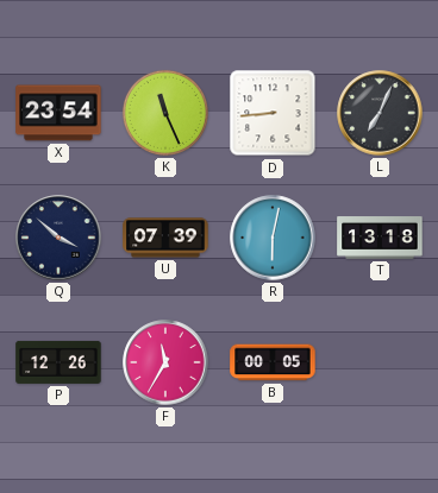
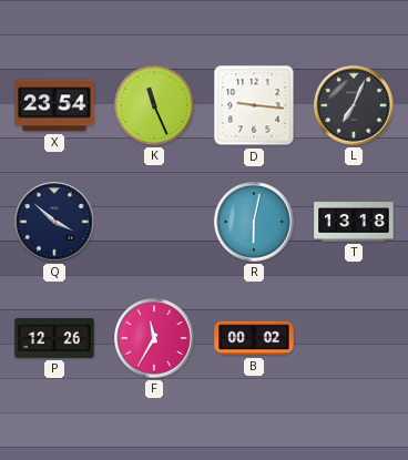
D: 8:44 -> 9:16
U: 07:39 -> none
B: 00:05 -> 00:02
